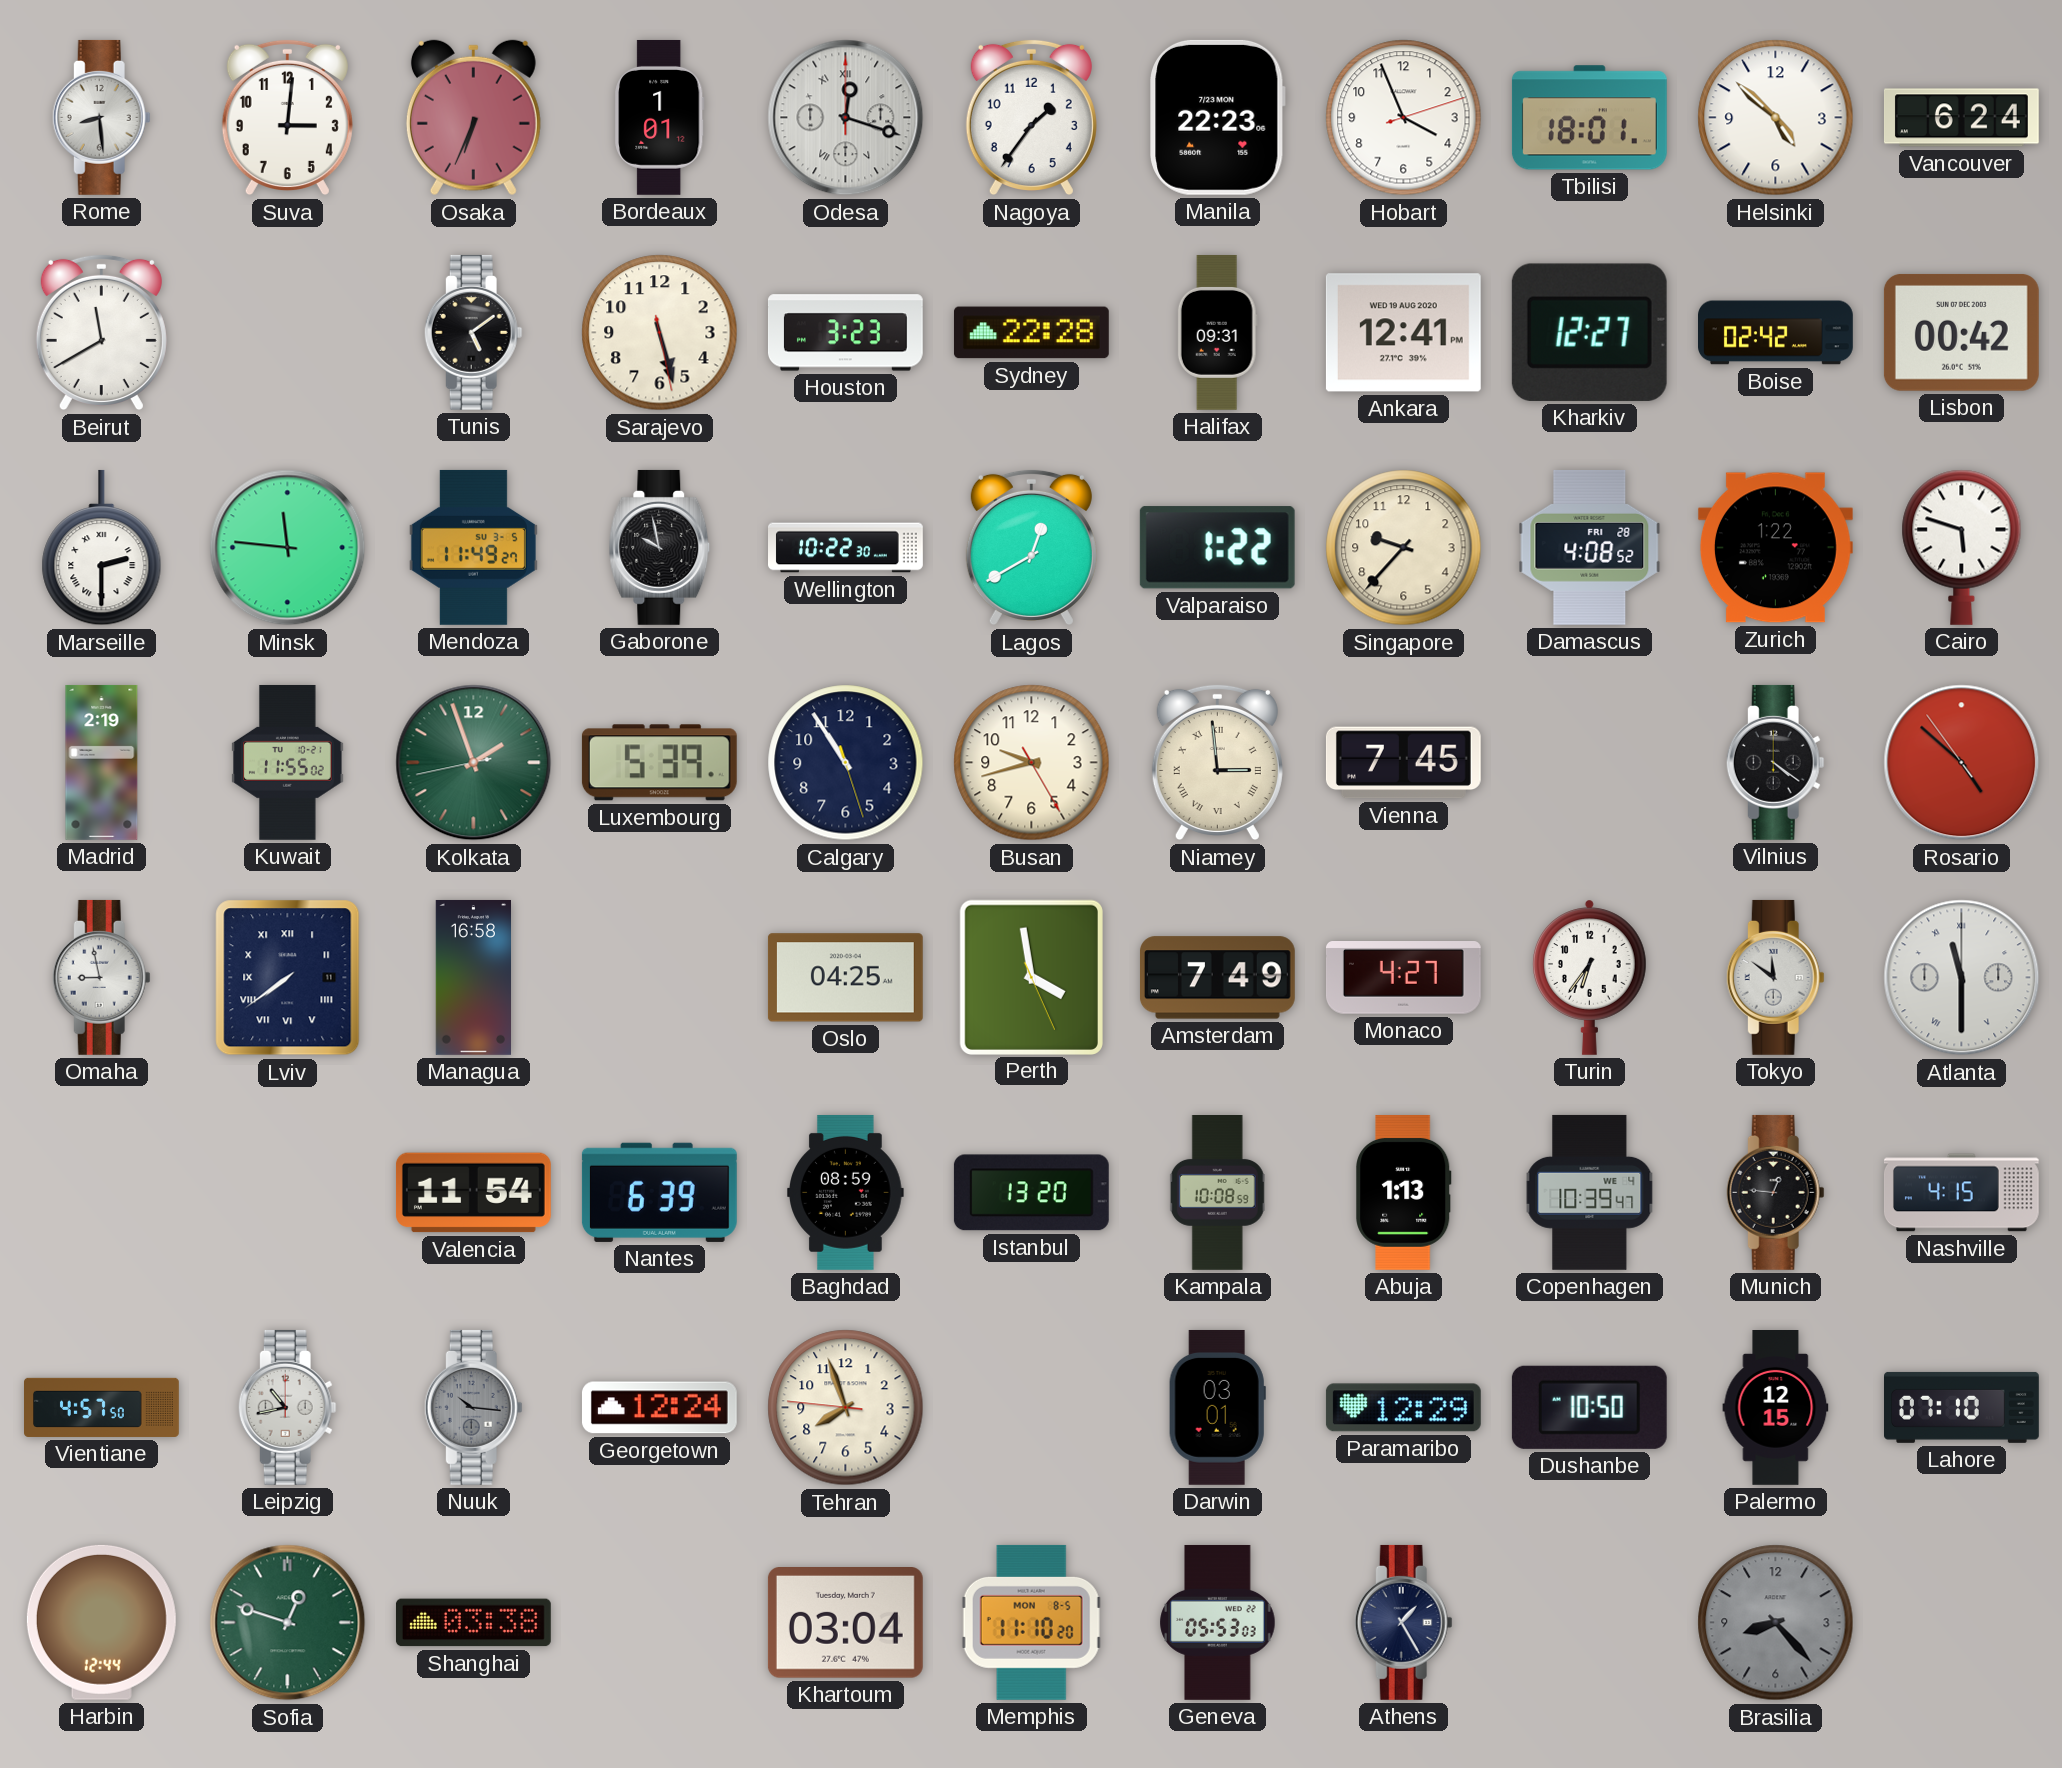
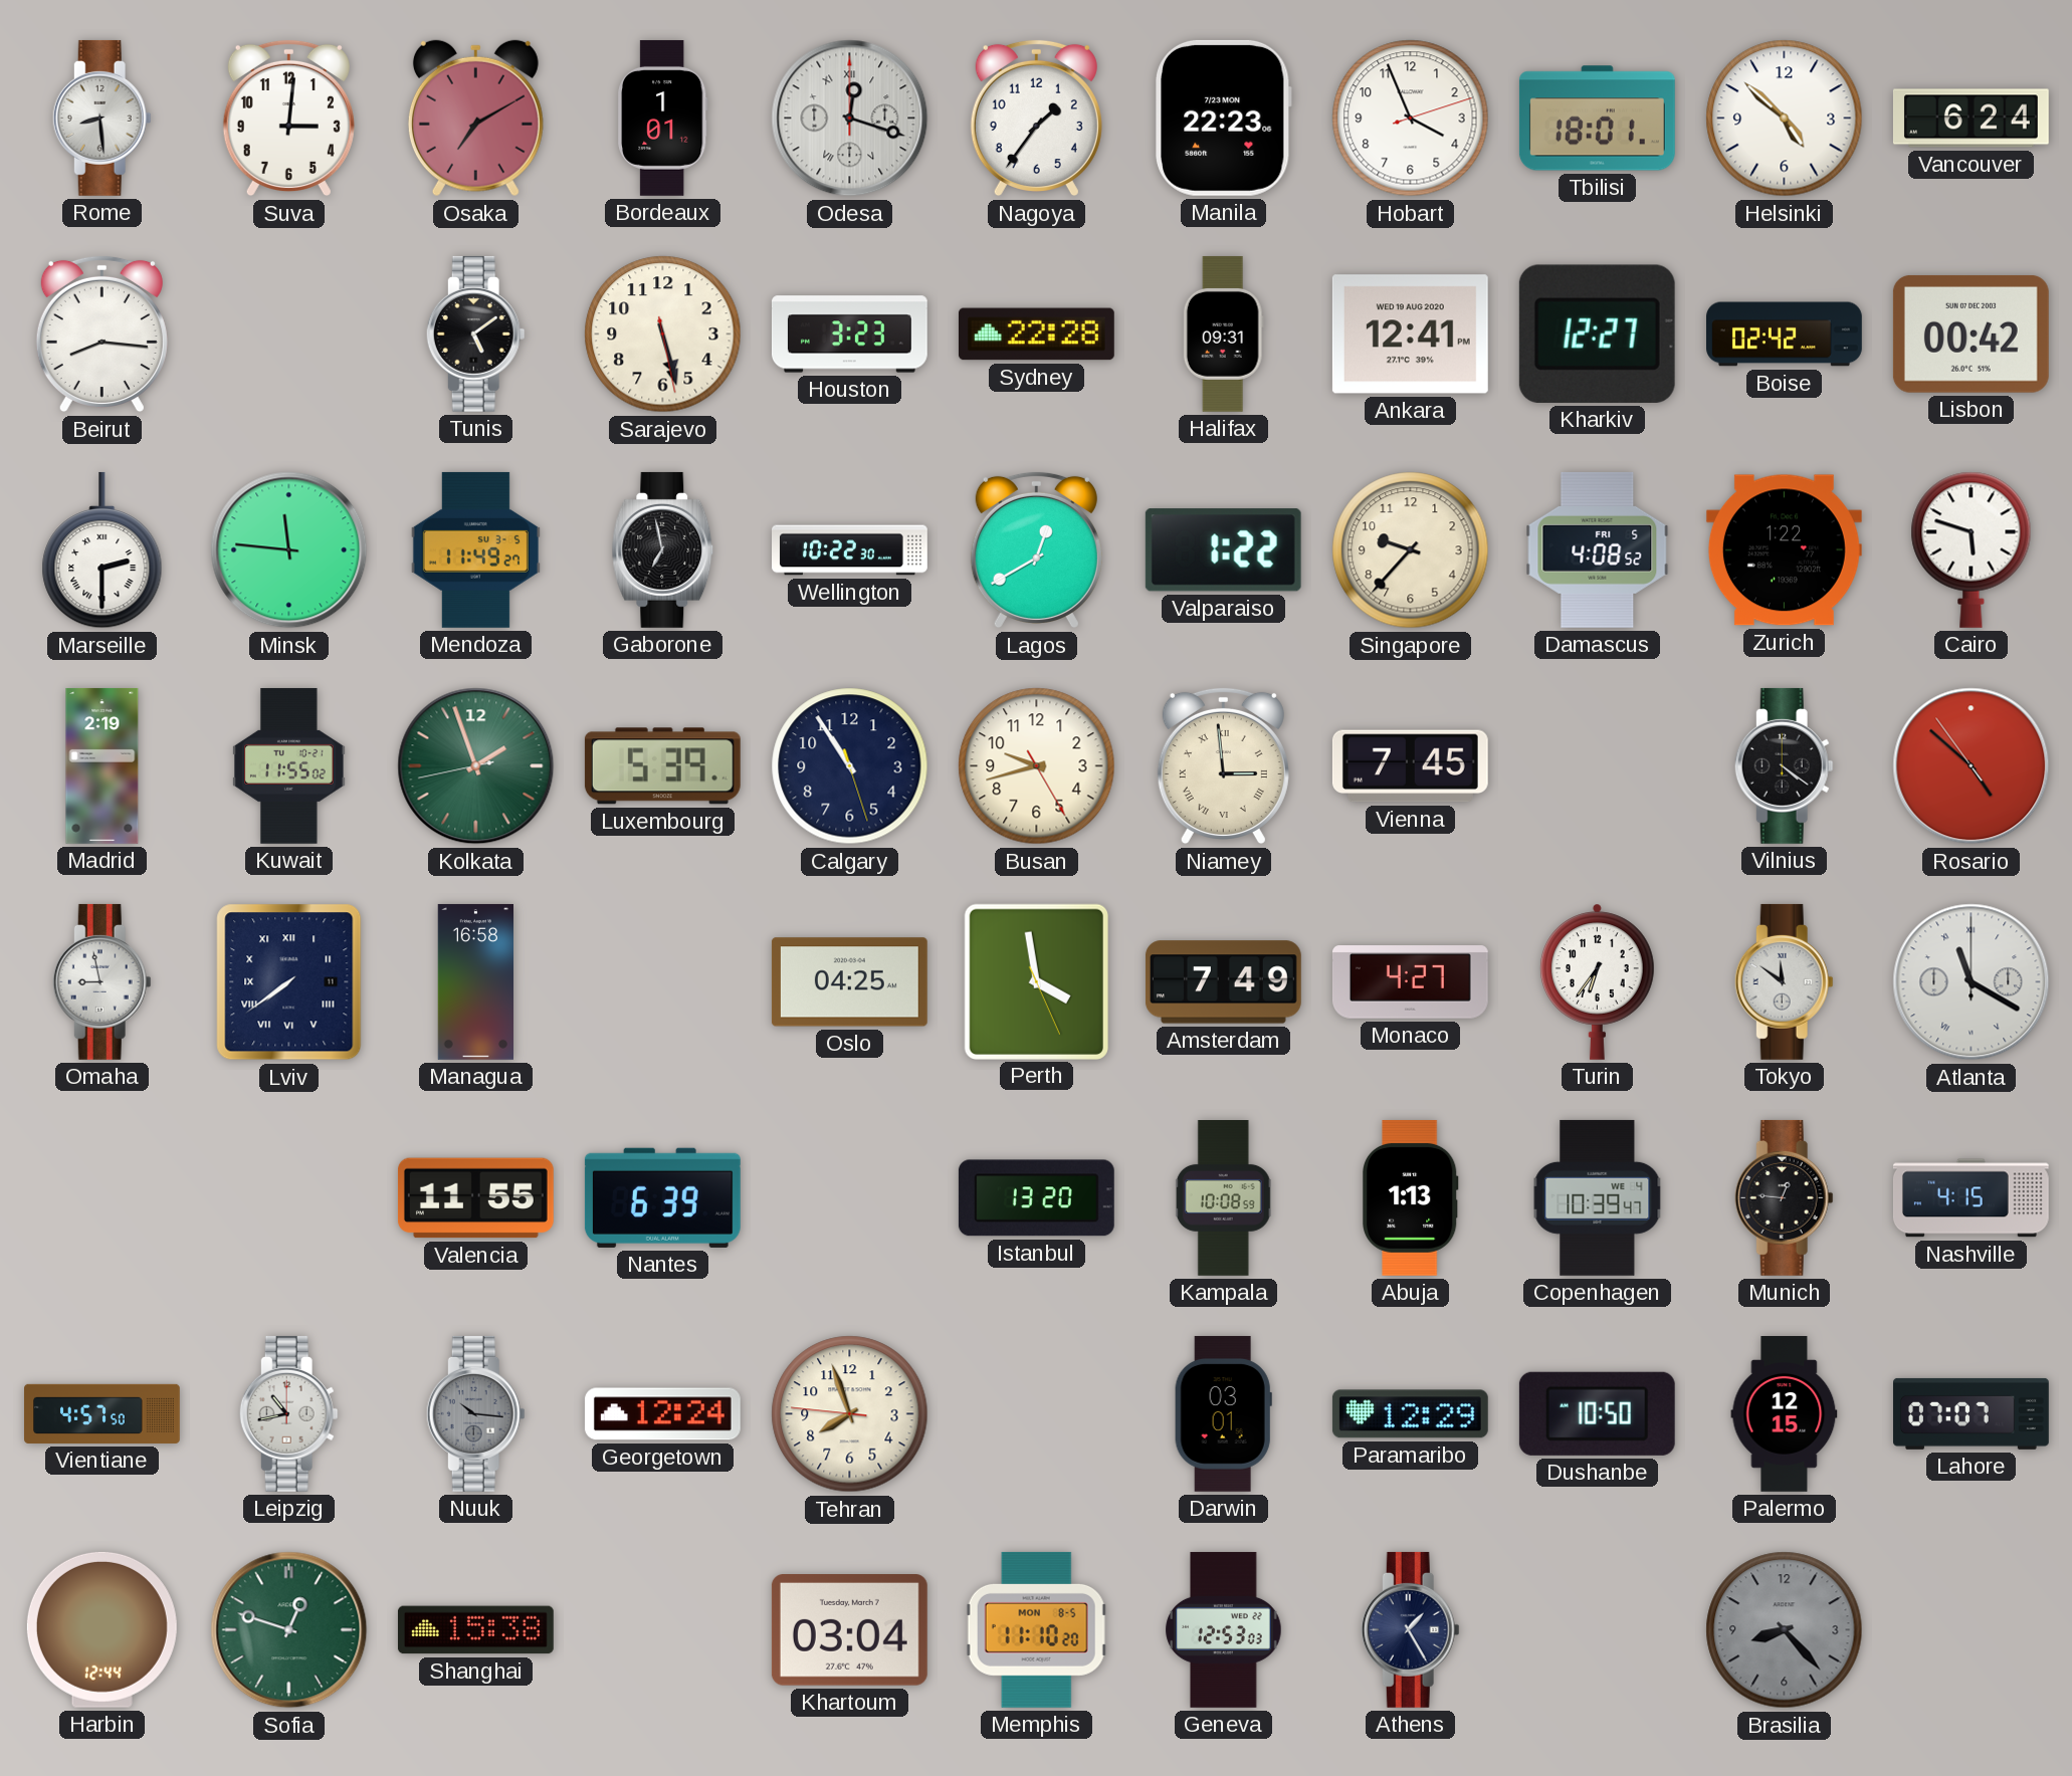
Osaka: 6:34 -> 7:10
Beirut: 11:40 -> 8:16
Gaborone: 9:58 -> 6:58
Damascus date: FRI 28 -> FRI 5
Atlanta: 11:30 -> 11:20
Valencia: 11:54 -> 11:55
Baghdad: 08:59 -> none
Lahore: 07:10 -> 07:07
Shanghai: 03:38 -> 15:38
Geneva: 05:53 -> 12:53
